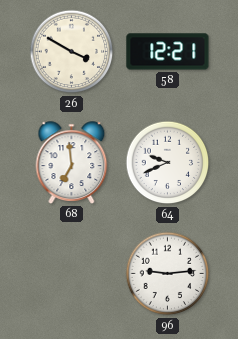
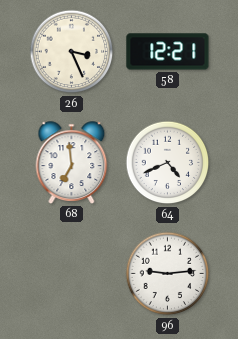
26: 3:50 -> 3:26
64: 9:41 -> 4:41
